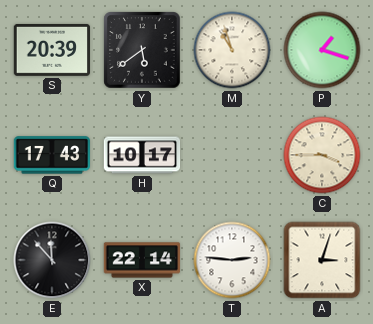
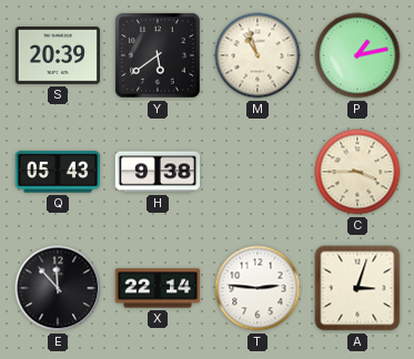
P: 1:18 -> 1:13
Q: 17:43 -> 05:43
H: 10:17 -> 9:38
